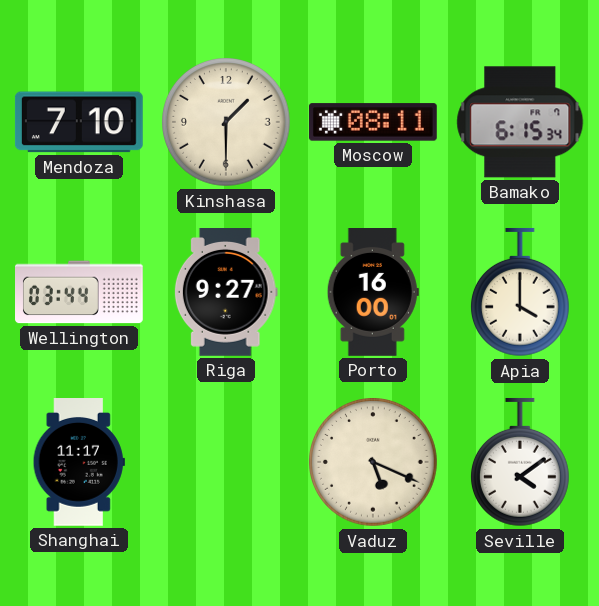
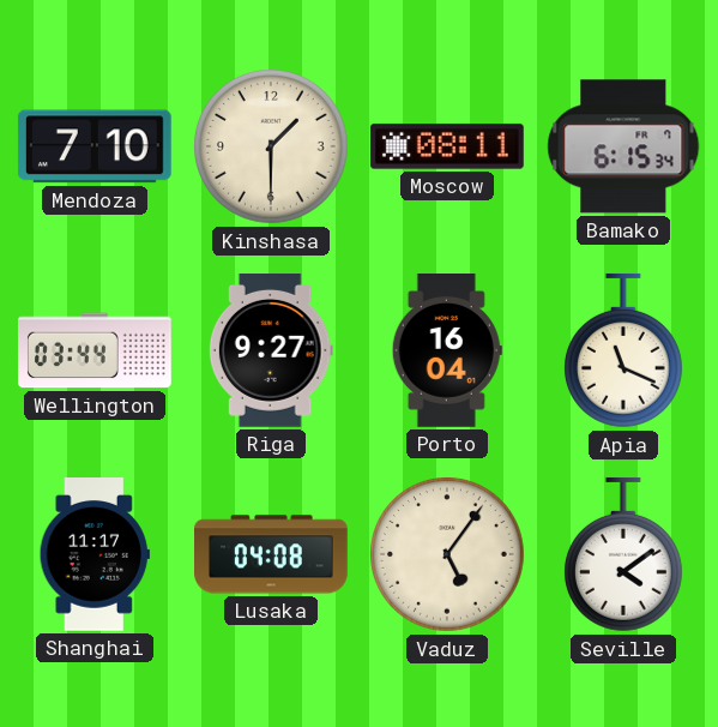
Porto: 16:00 -> 16:04
Apia: 4:00 -> 11:19
Lusaka: none -> 04:08
Vaduz: 5:19 -> 5:06
